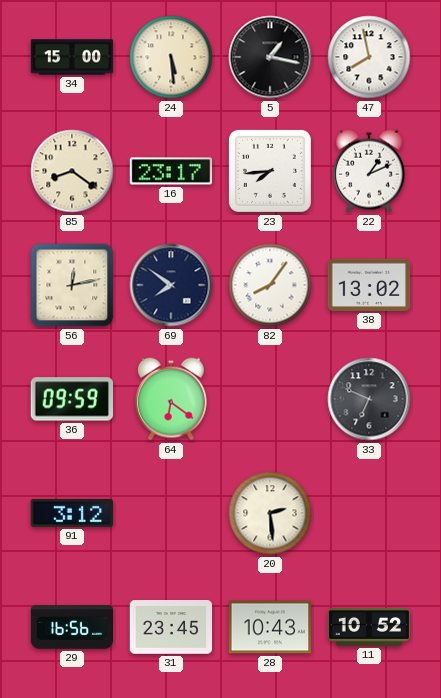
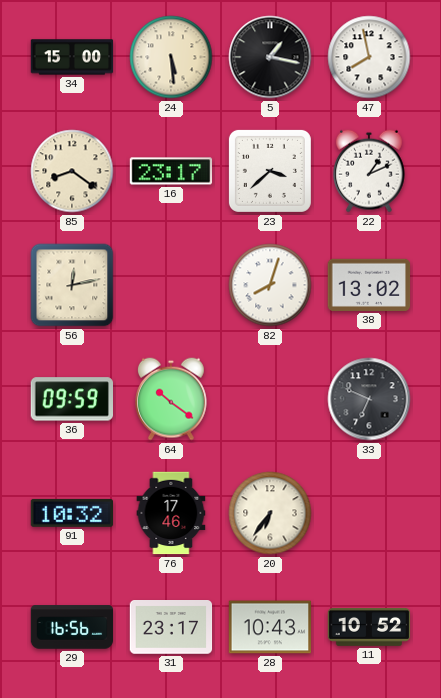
23: 7:44 -> 3:38
69: 7:51 -> none
82: 8:06 -> 8:03
64: 6:21 -> 10:21
91: 3:12 -> 10:32
76: none -> 17:46
20: 2:29 -> 6:36
31: 23:45 -> 23:17
